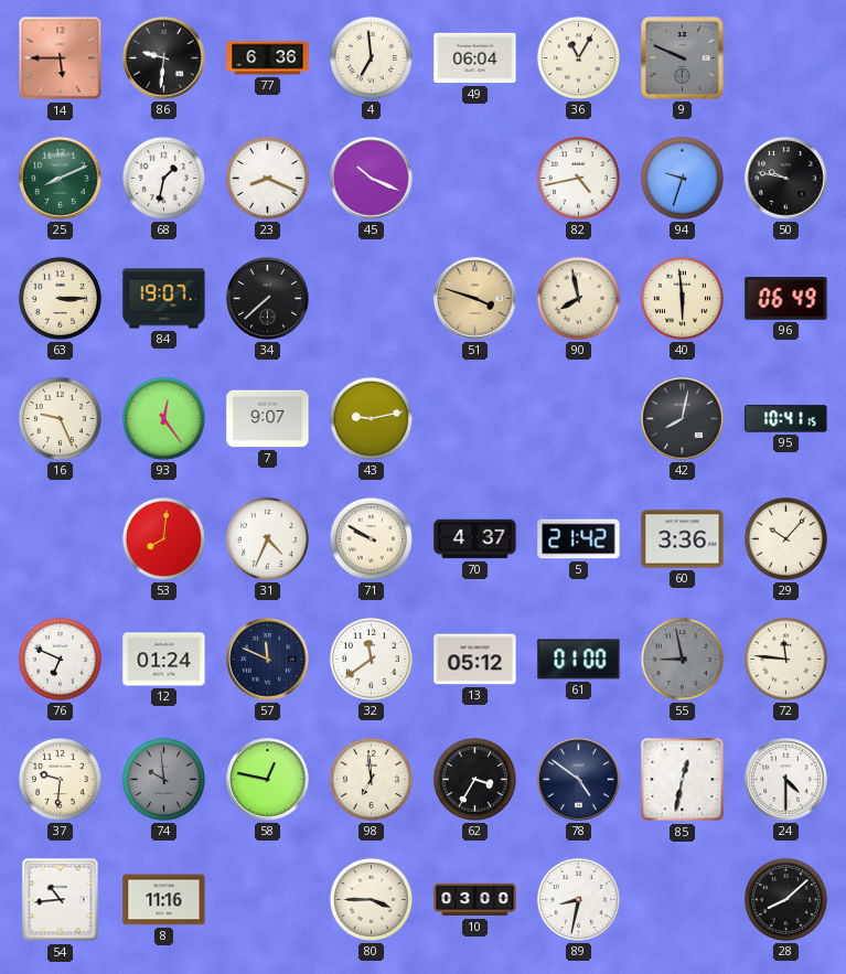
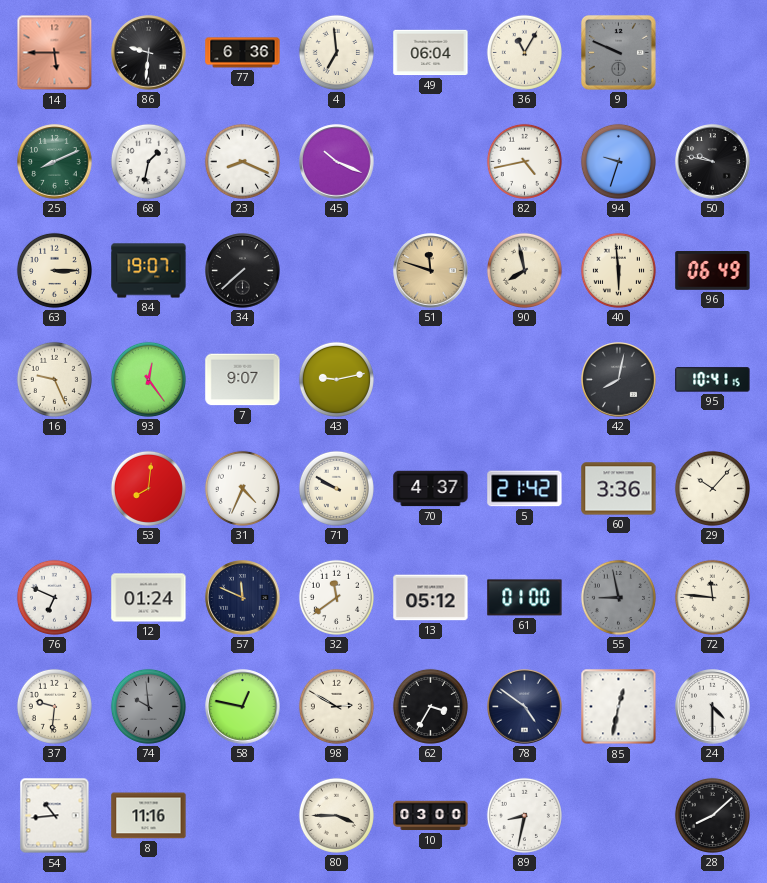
51: 3:48 -> 11:48
98: 6:59 -> 2:50
